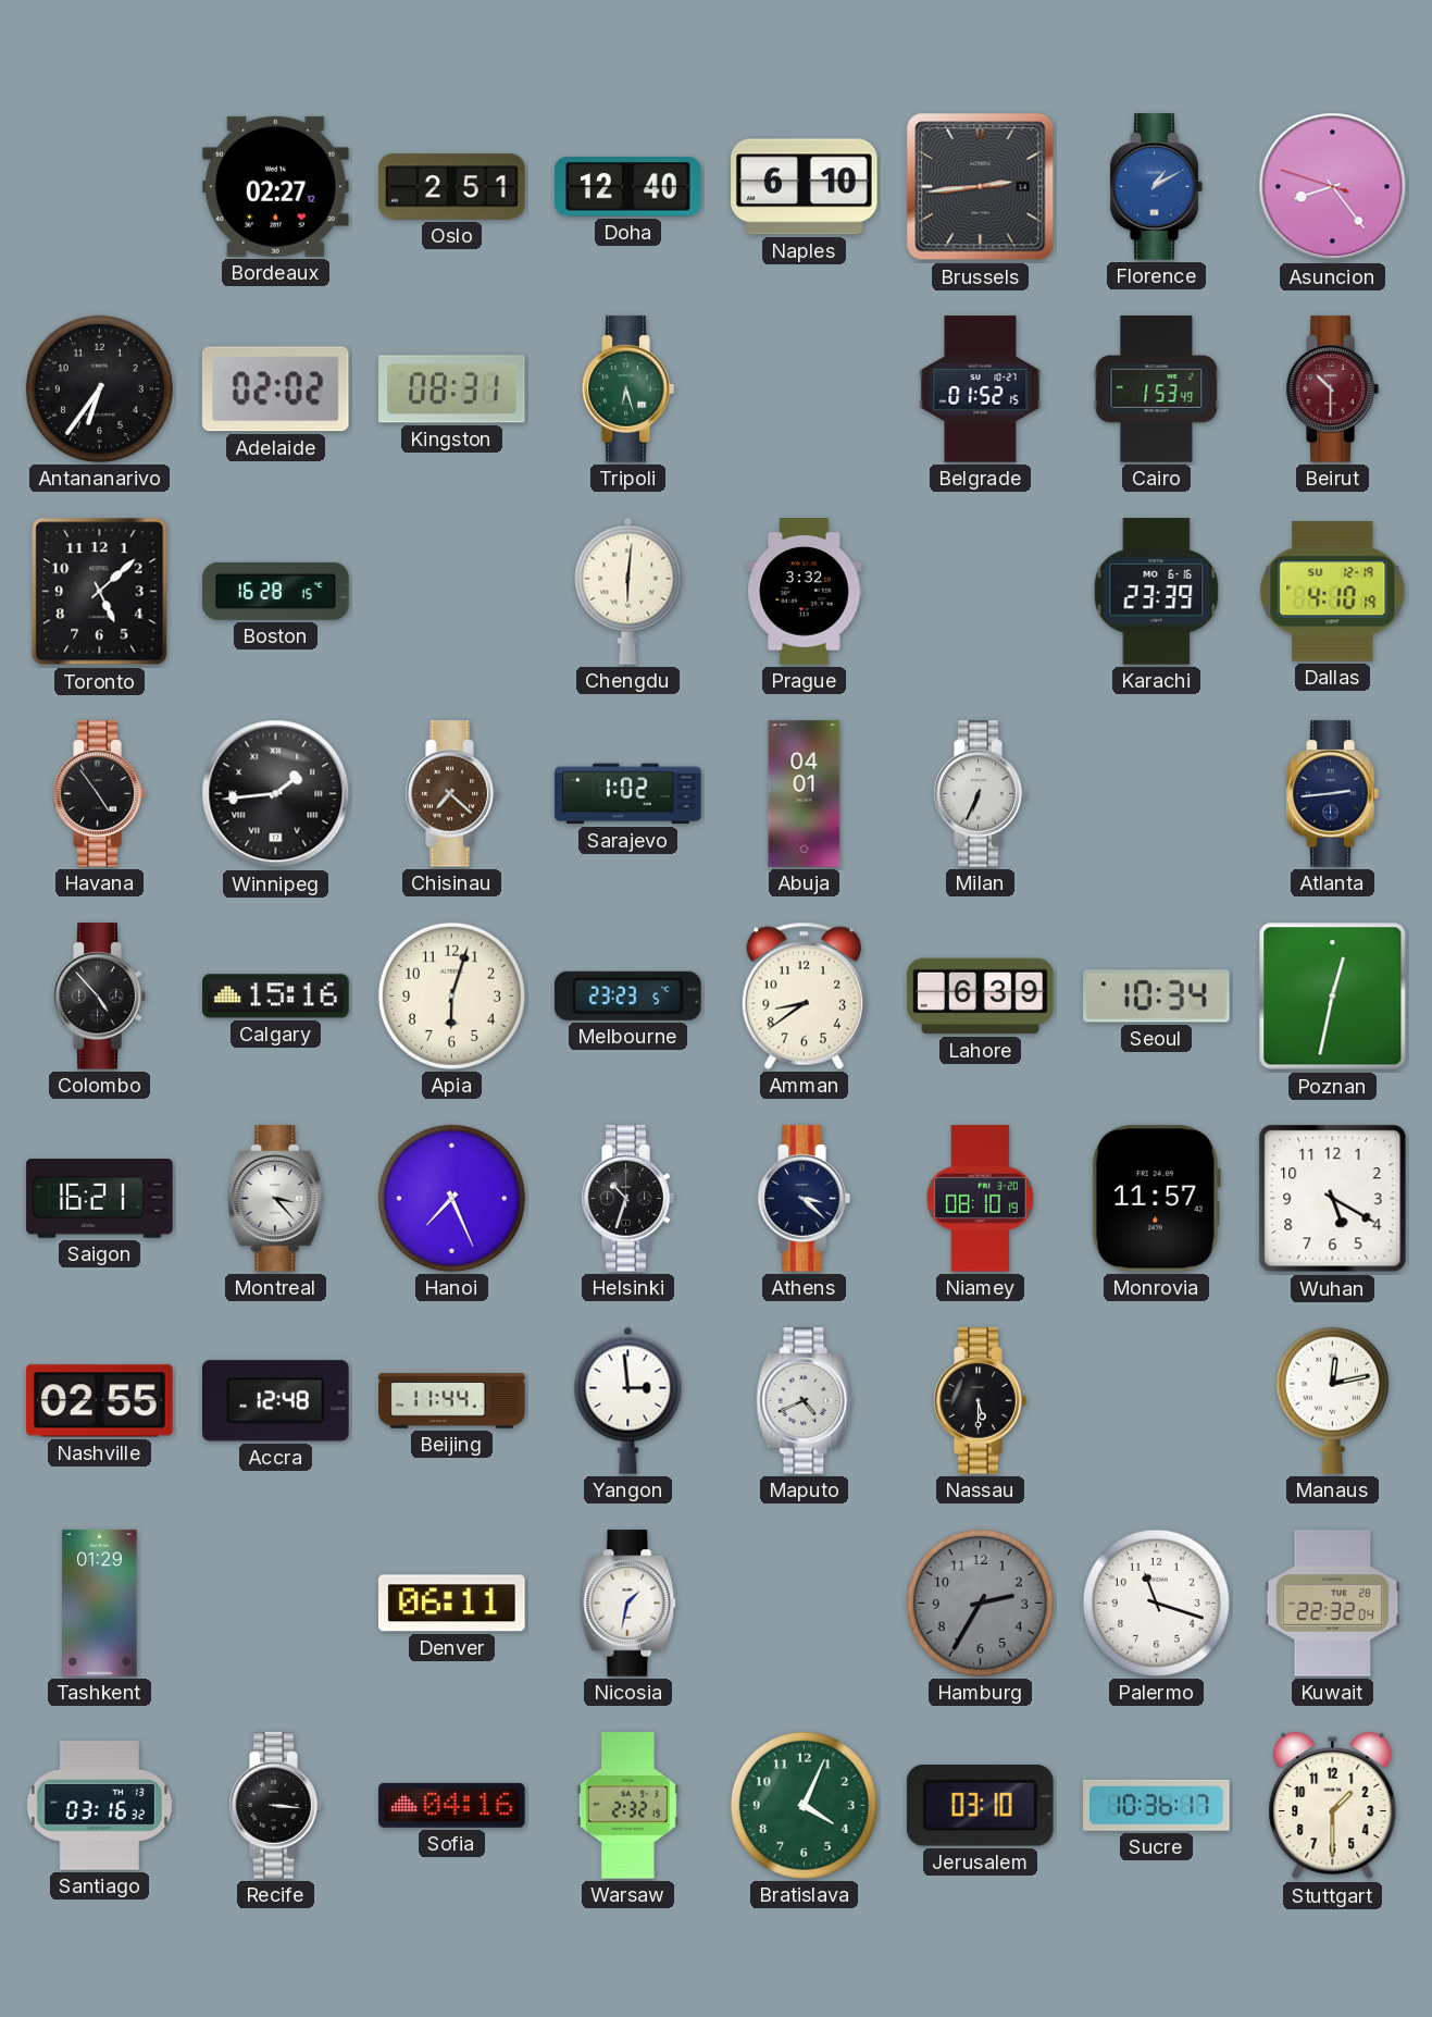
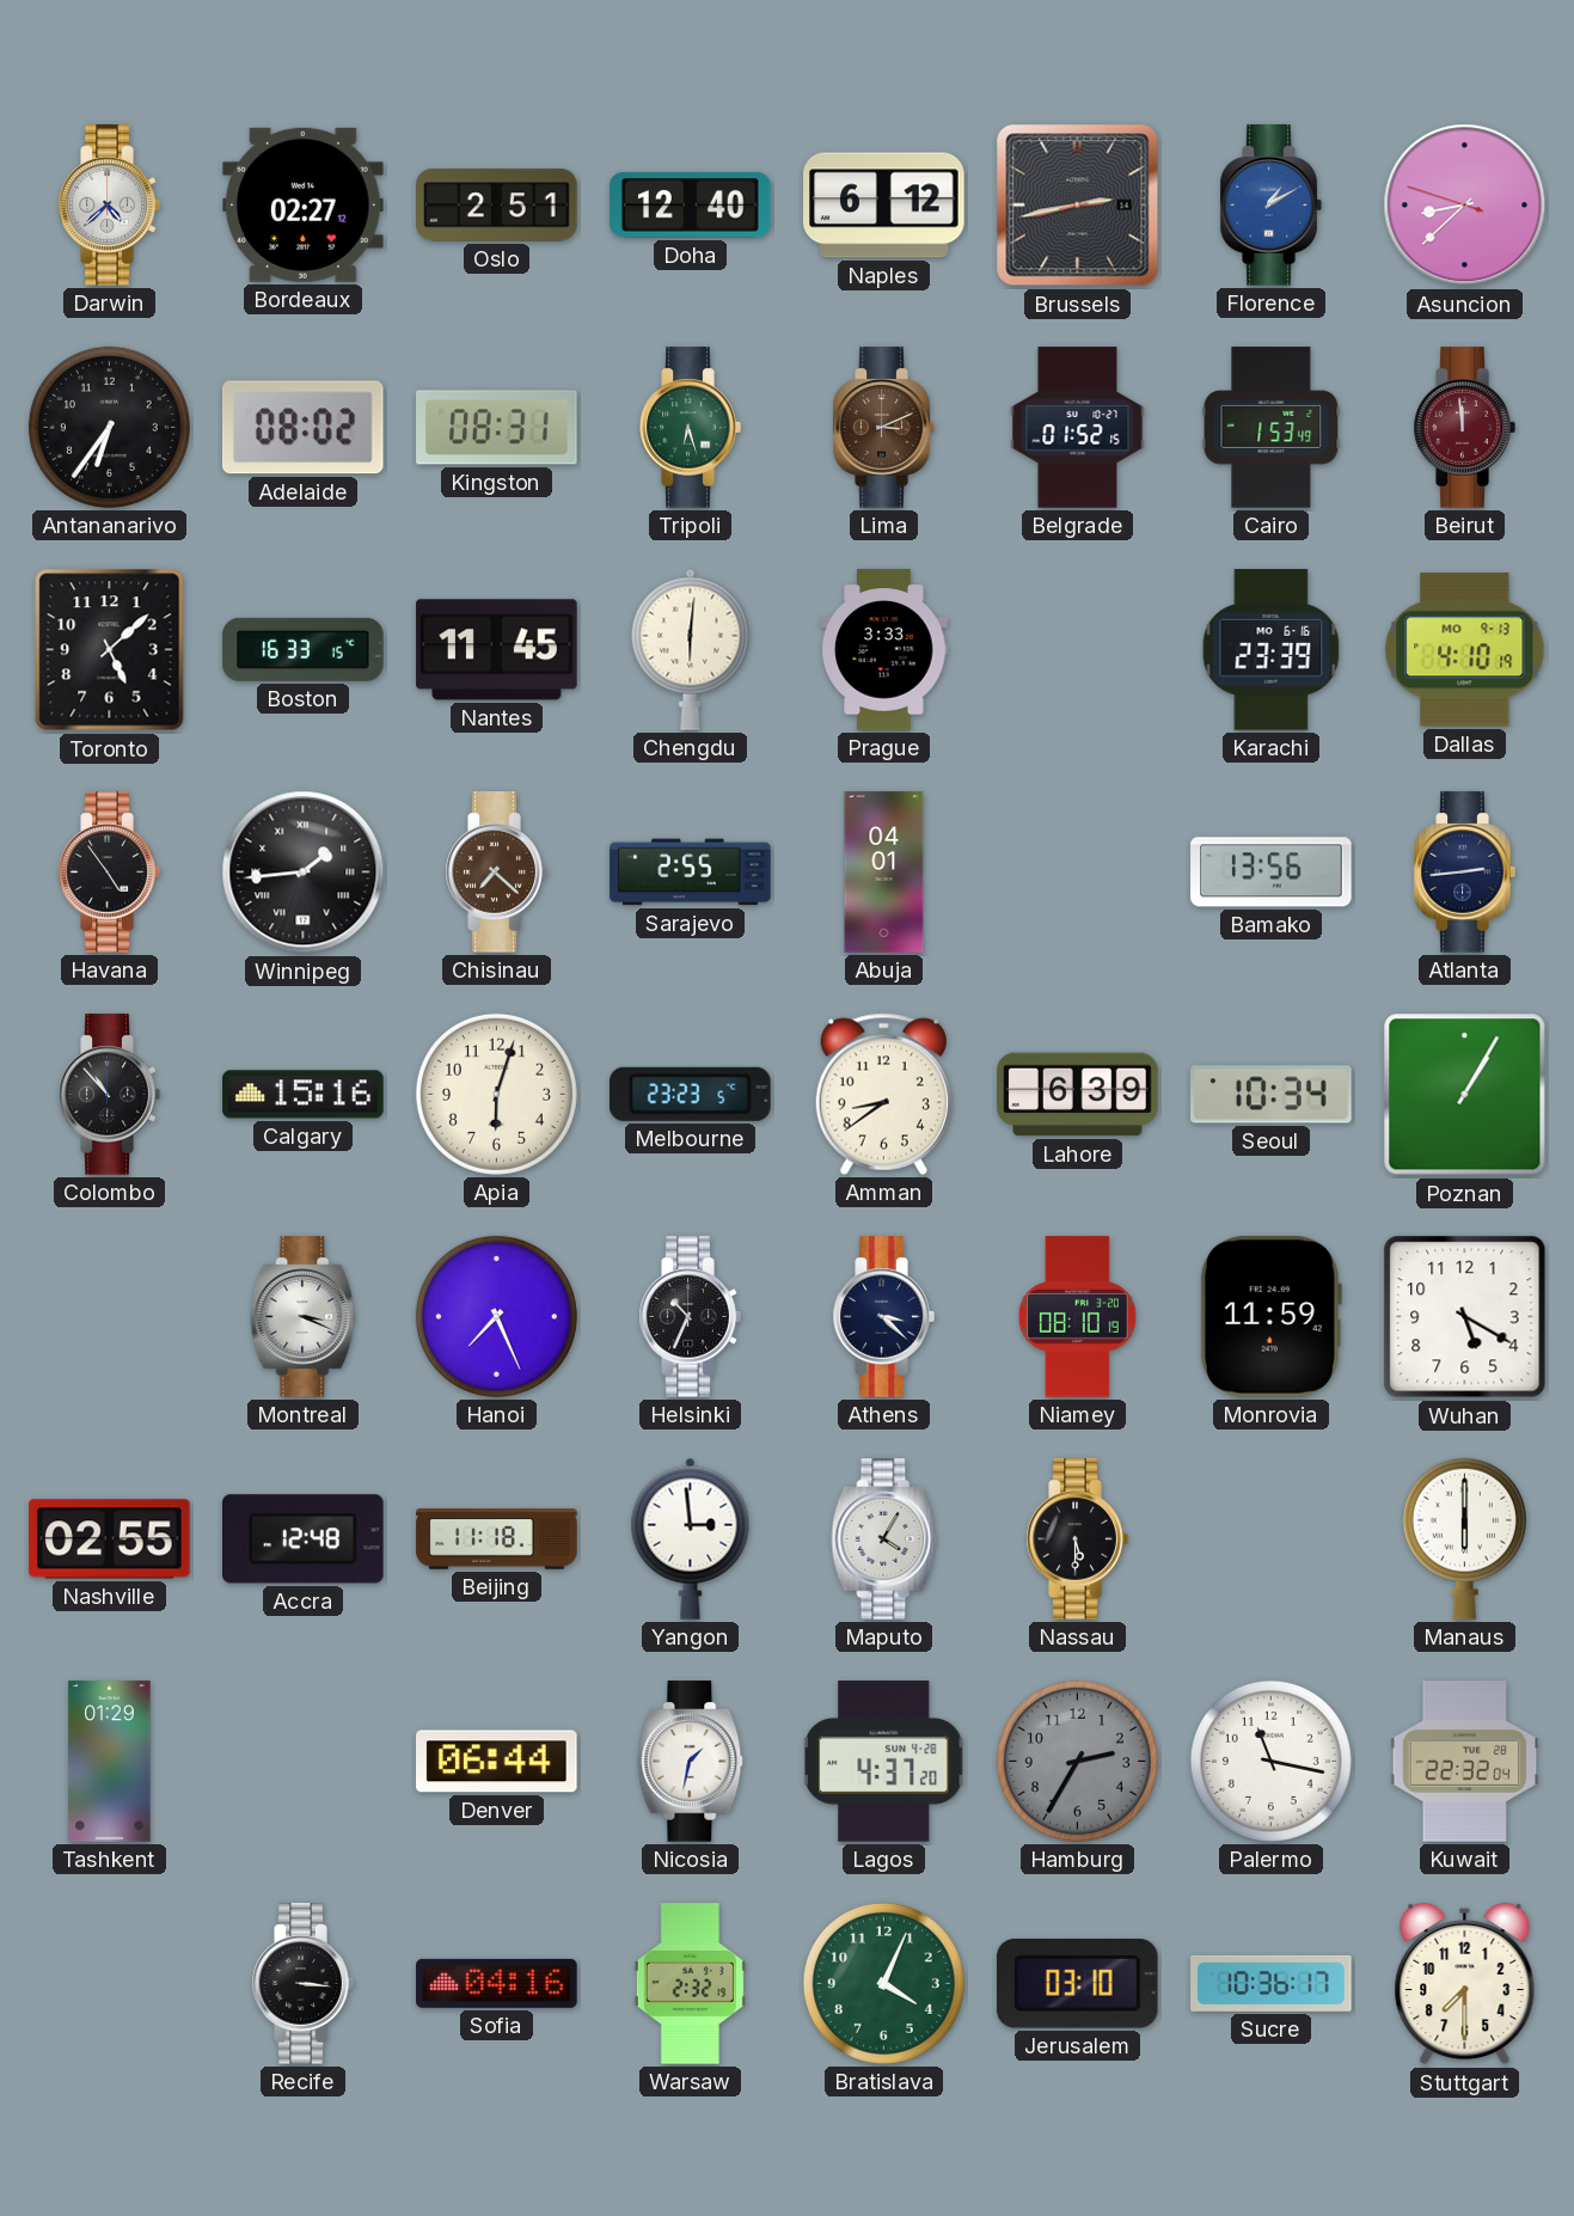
Darwin: none -> 4:38
Naples: 6:10 -> 6:12
Brussels: 2:44 -> 2:43
Asuncion: 8:23 -> 8:37
Adelaide: 02:02 -> 08:02
Lima: none -> 3:11
Beirut: 10:30 -> 11:59
Boston: 16:28 -> 16:33
Nantes: none -> 11:45
Prague: 3:32 -> 3:33
Dallas date: SU 12-19 -> MO 9-13
Sarajevo: 1:02 -> 2:55
Milan: 6:34 -> none
Bamako: none -> 13:56
Colombo: 4:53 -> 10:53
Poznan: 12:32 -> 1:05
Saigon: 16:21 -> none
Montreal: 3:23 -> 3:19
Helsinki: 10:33 -> 10:34
Monrovia: 11:57 -> 11:59
Beijing: 11:44 -> 11:18
Maputo: 4:41 -> 4:05
Manaus: 12:13 -> 6:00
Denver: 06:11 -> 06:44
Lagos: none -> 4:37
Palermo: 11:18 -> 11:17
Santiago: 03:16 -> none
Stuttgart: 1:30 -> 7:30
